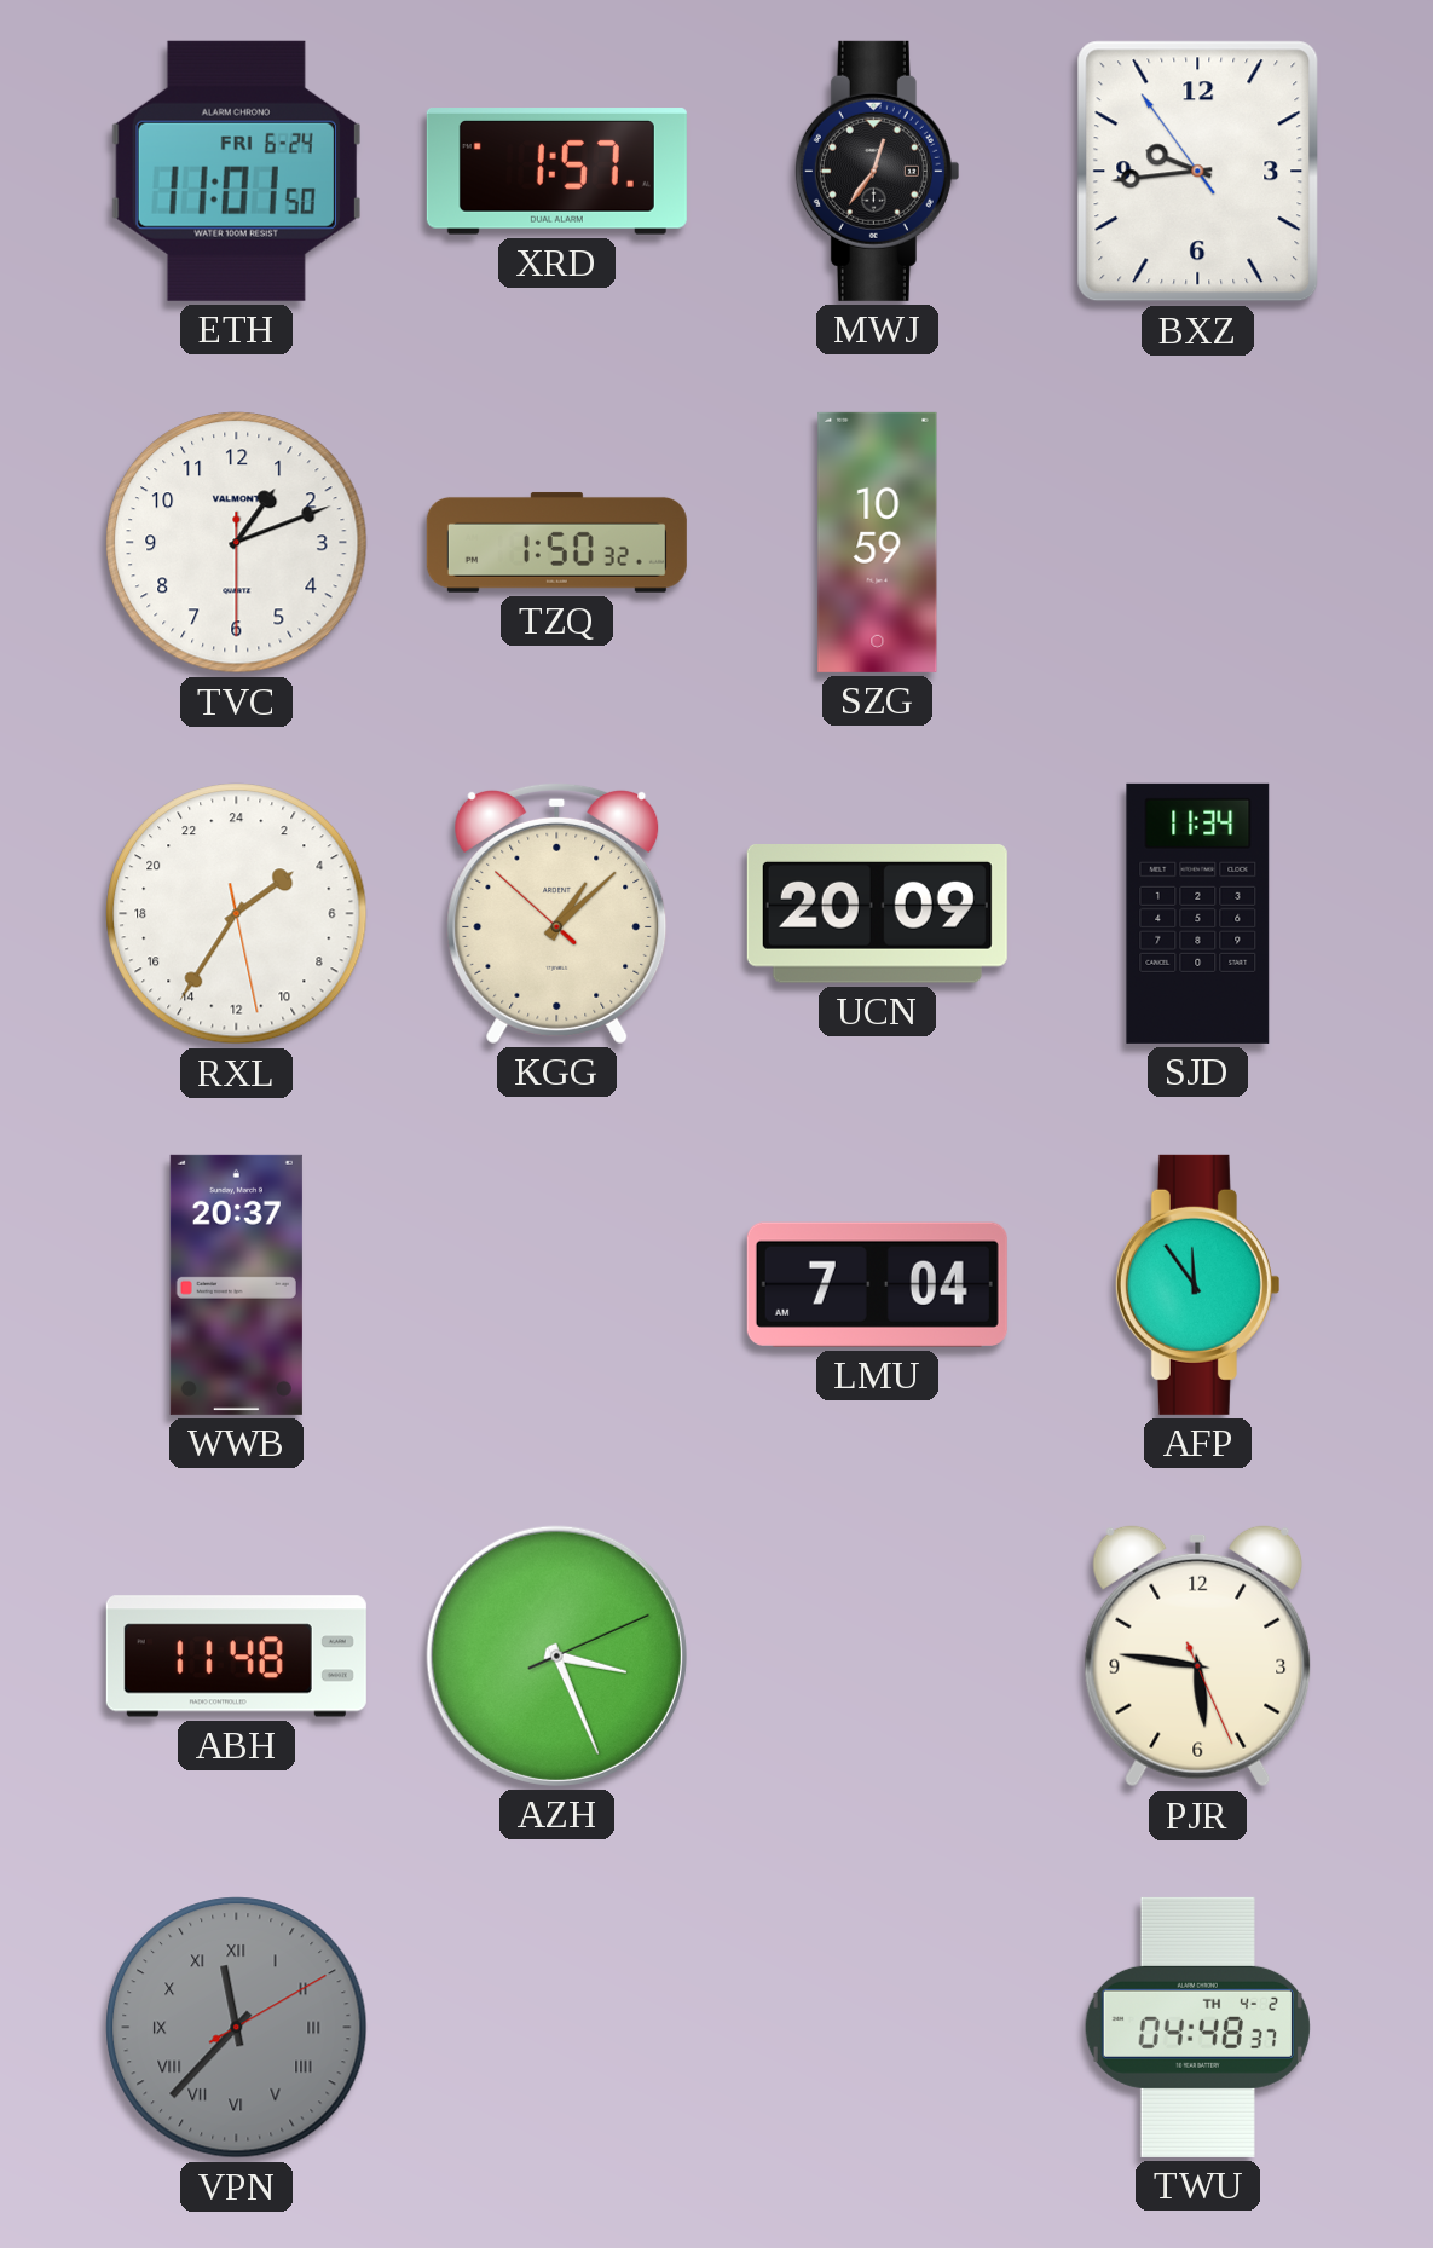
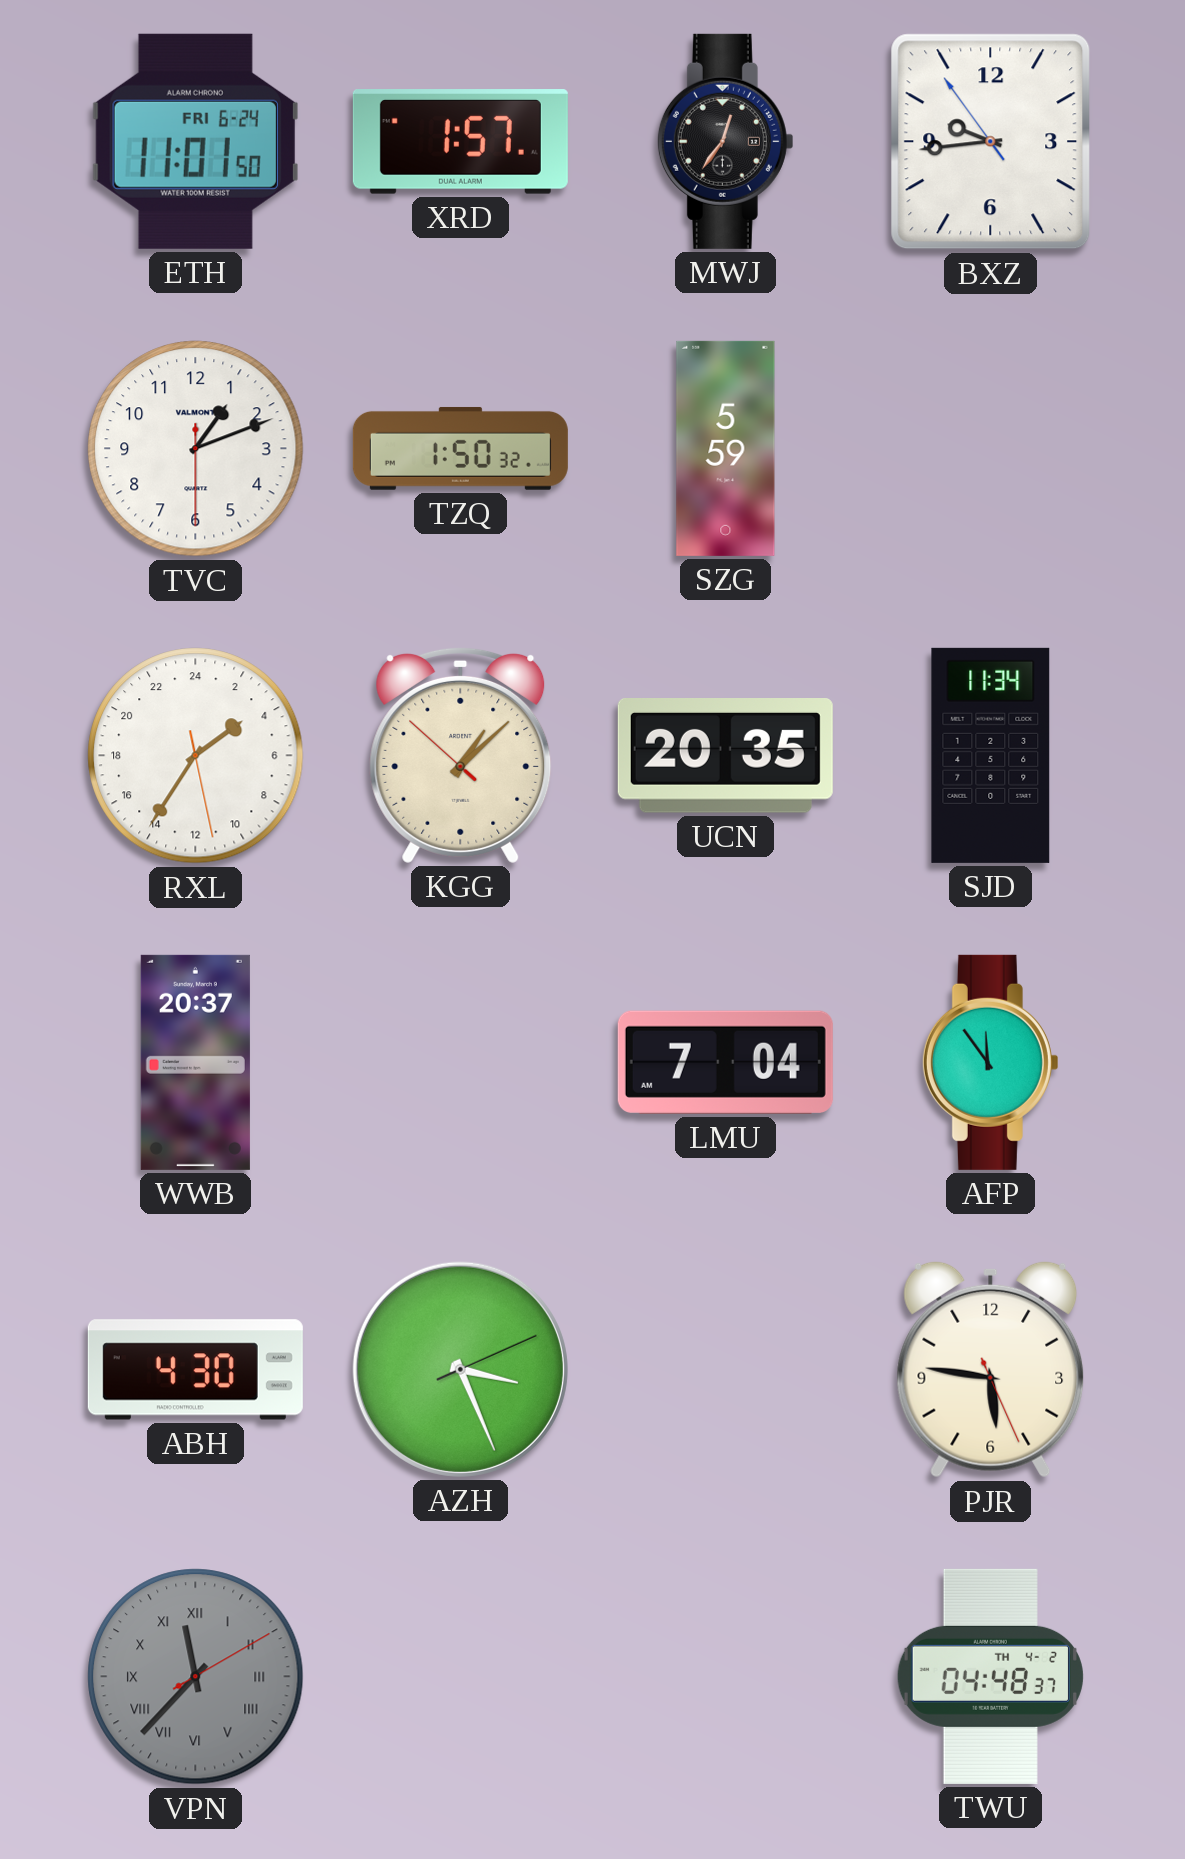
SZG: 10:59 -> 5:59
UCN: 20:09 -> 20:35
ABH: 11:48 -> 4:30
